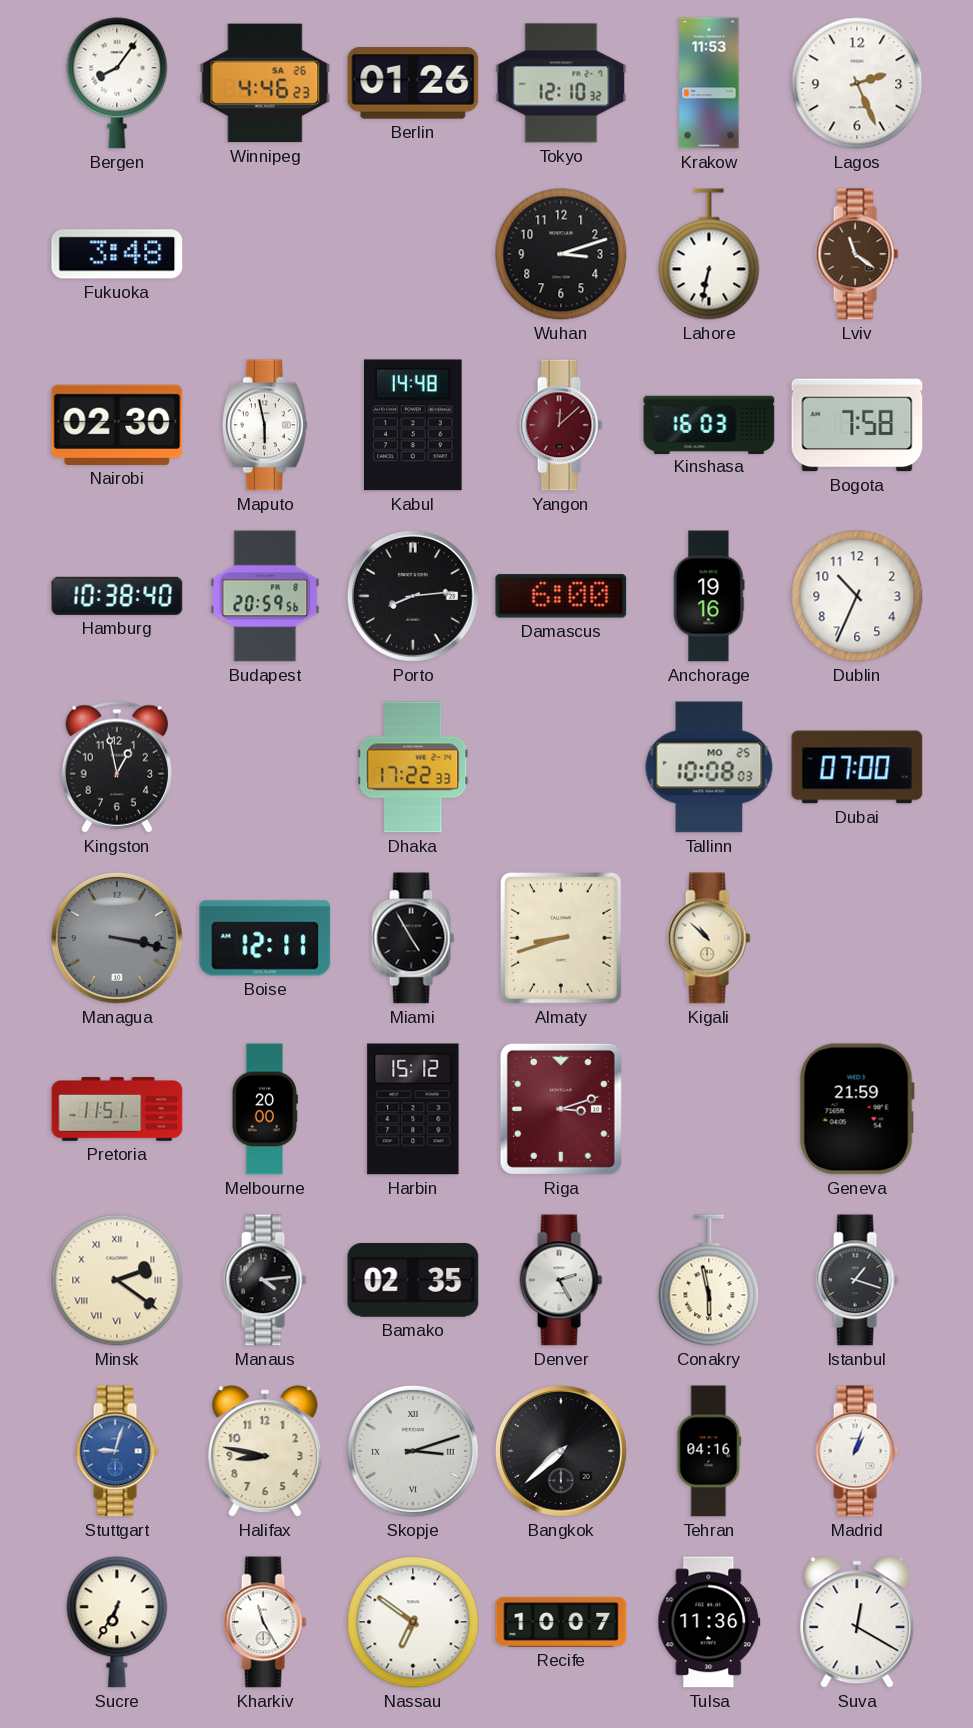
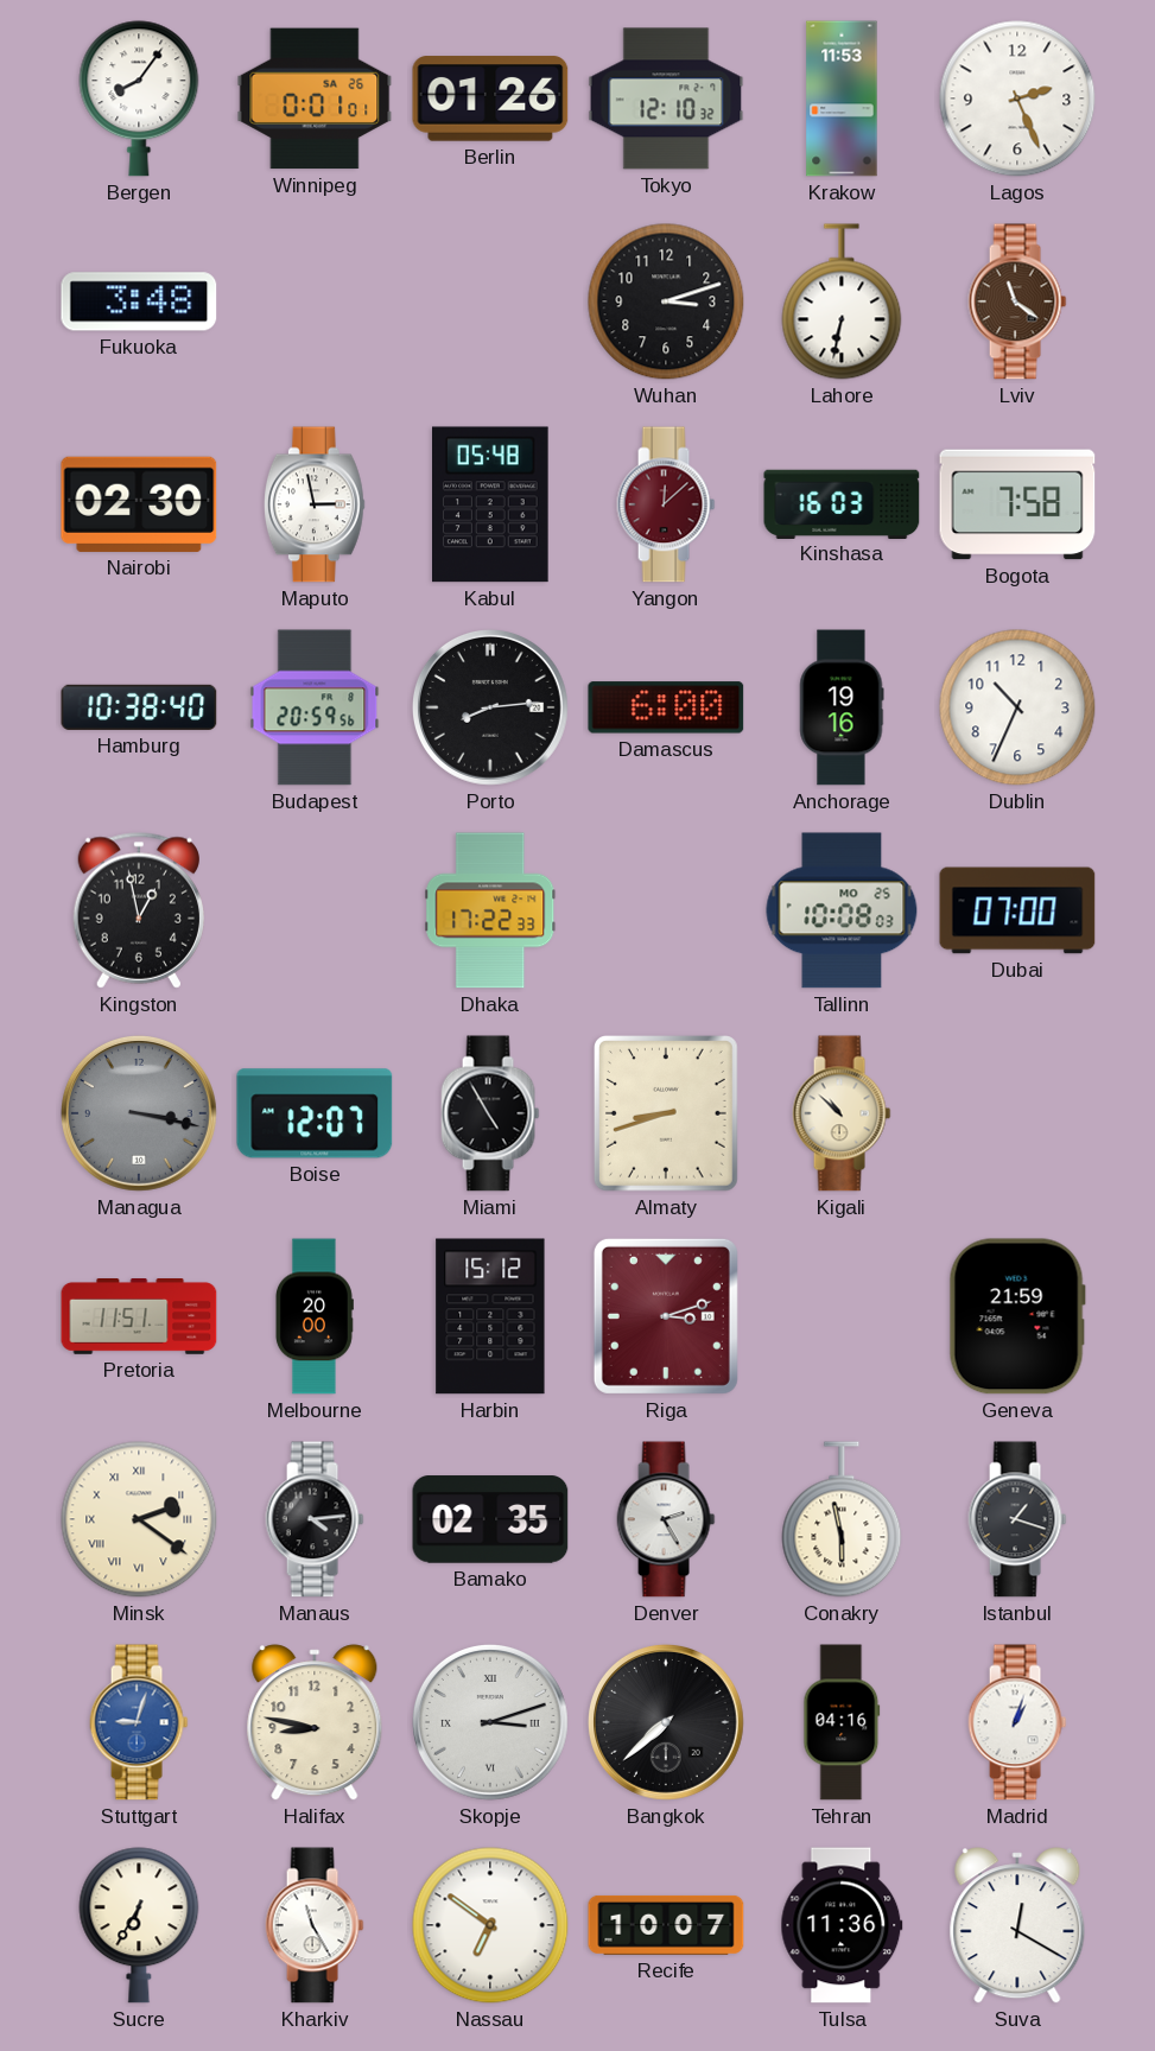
Winnipeg: 4:46 -> 0:01
Maputo: 5:58 -> 2:58
Kabul: 14:48 -> 05:48
Boise: 12:11 -> 12:07
